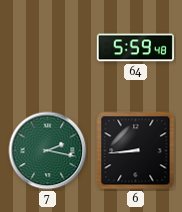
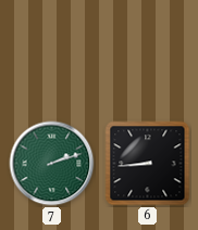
64: 5:59 -> none
7: 2:17 -> 2:12
